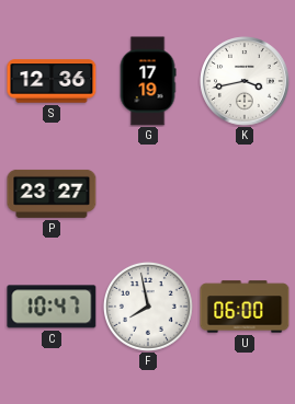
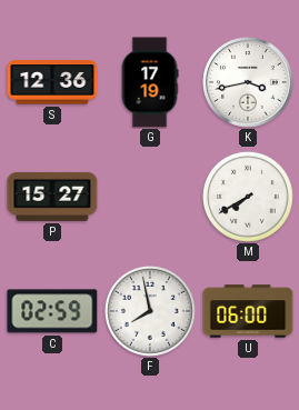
P: 23:27 -> 15:27
M: none -> 7:40
C: 10:47 -> 02:59
